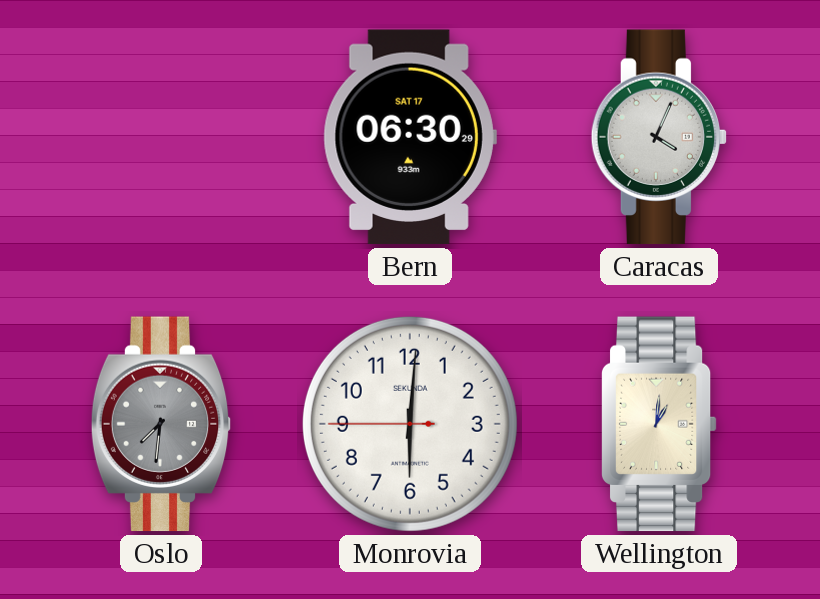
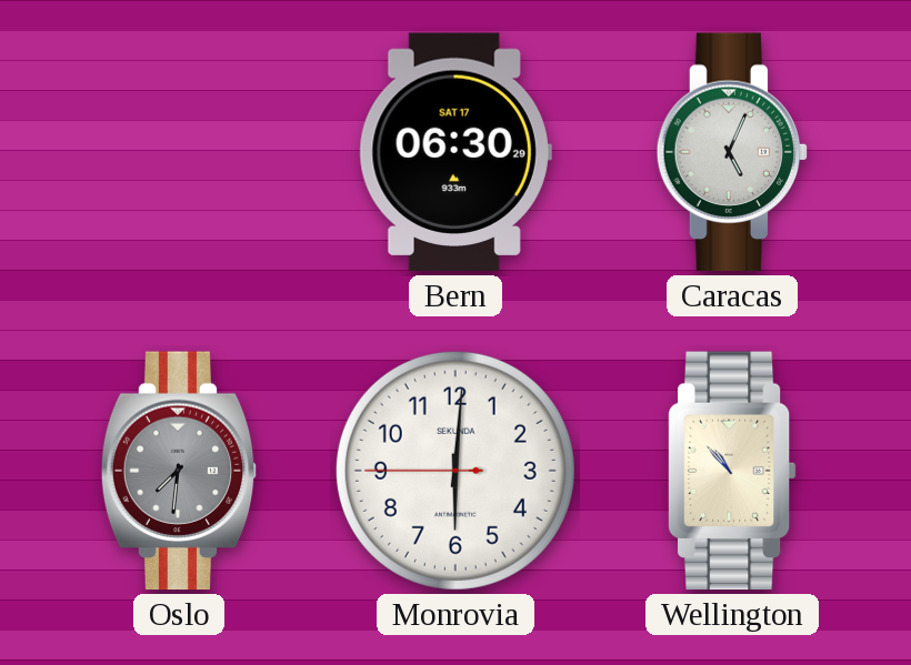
Caracas: 4:04 -> 5:04
Wellington: 1:01 -> 10:53
